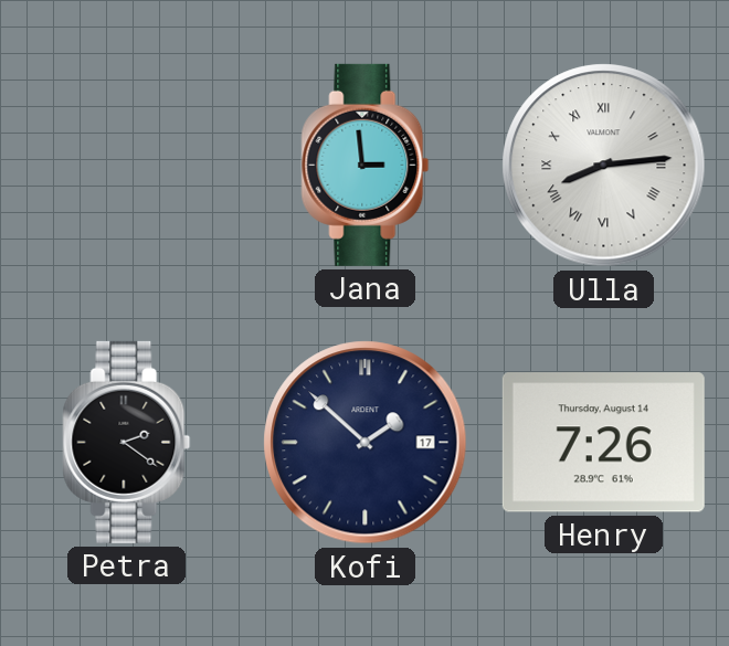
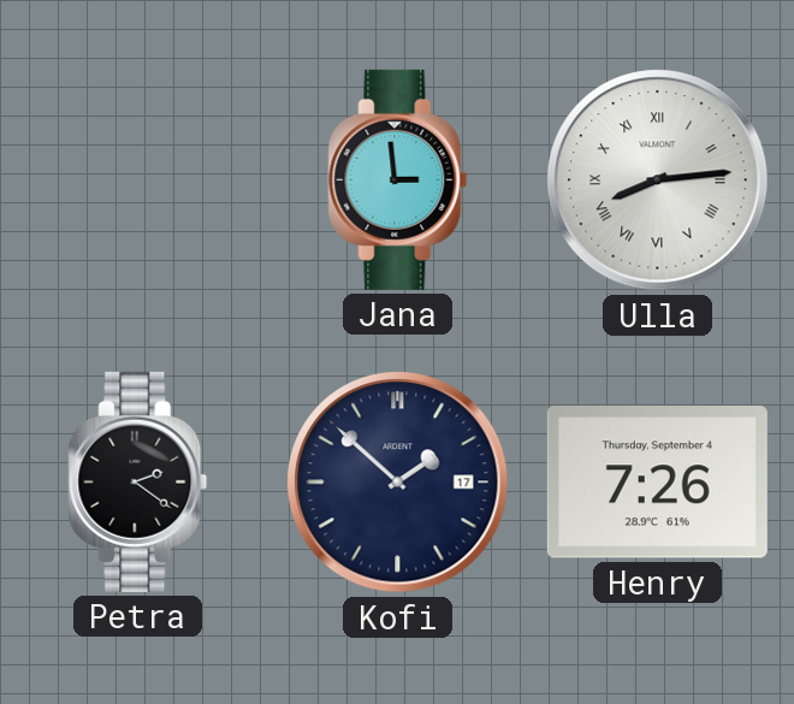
Henry date: Thursday, August 14 -> Thursday, September 4
